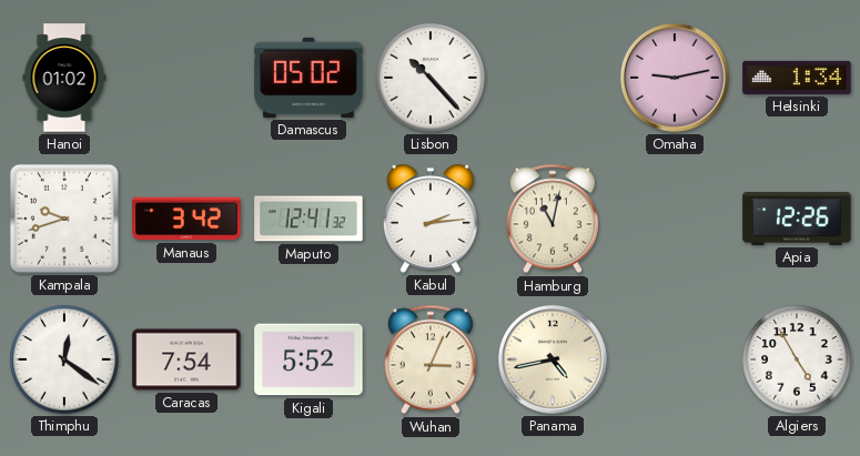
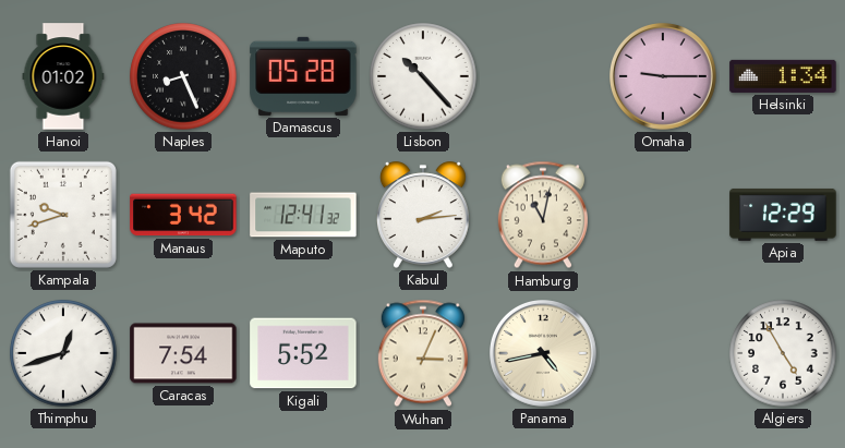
Naples: none -> 8:26
Damascus: 05:02 -> 05:28
Omaha: 9:13 -> 9:15
Apia: 12:26 -> 12:29
Thimphu: 12:21 -> 12:42
